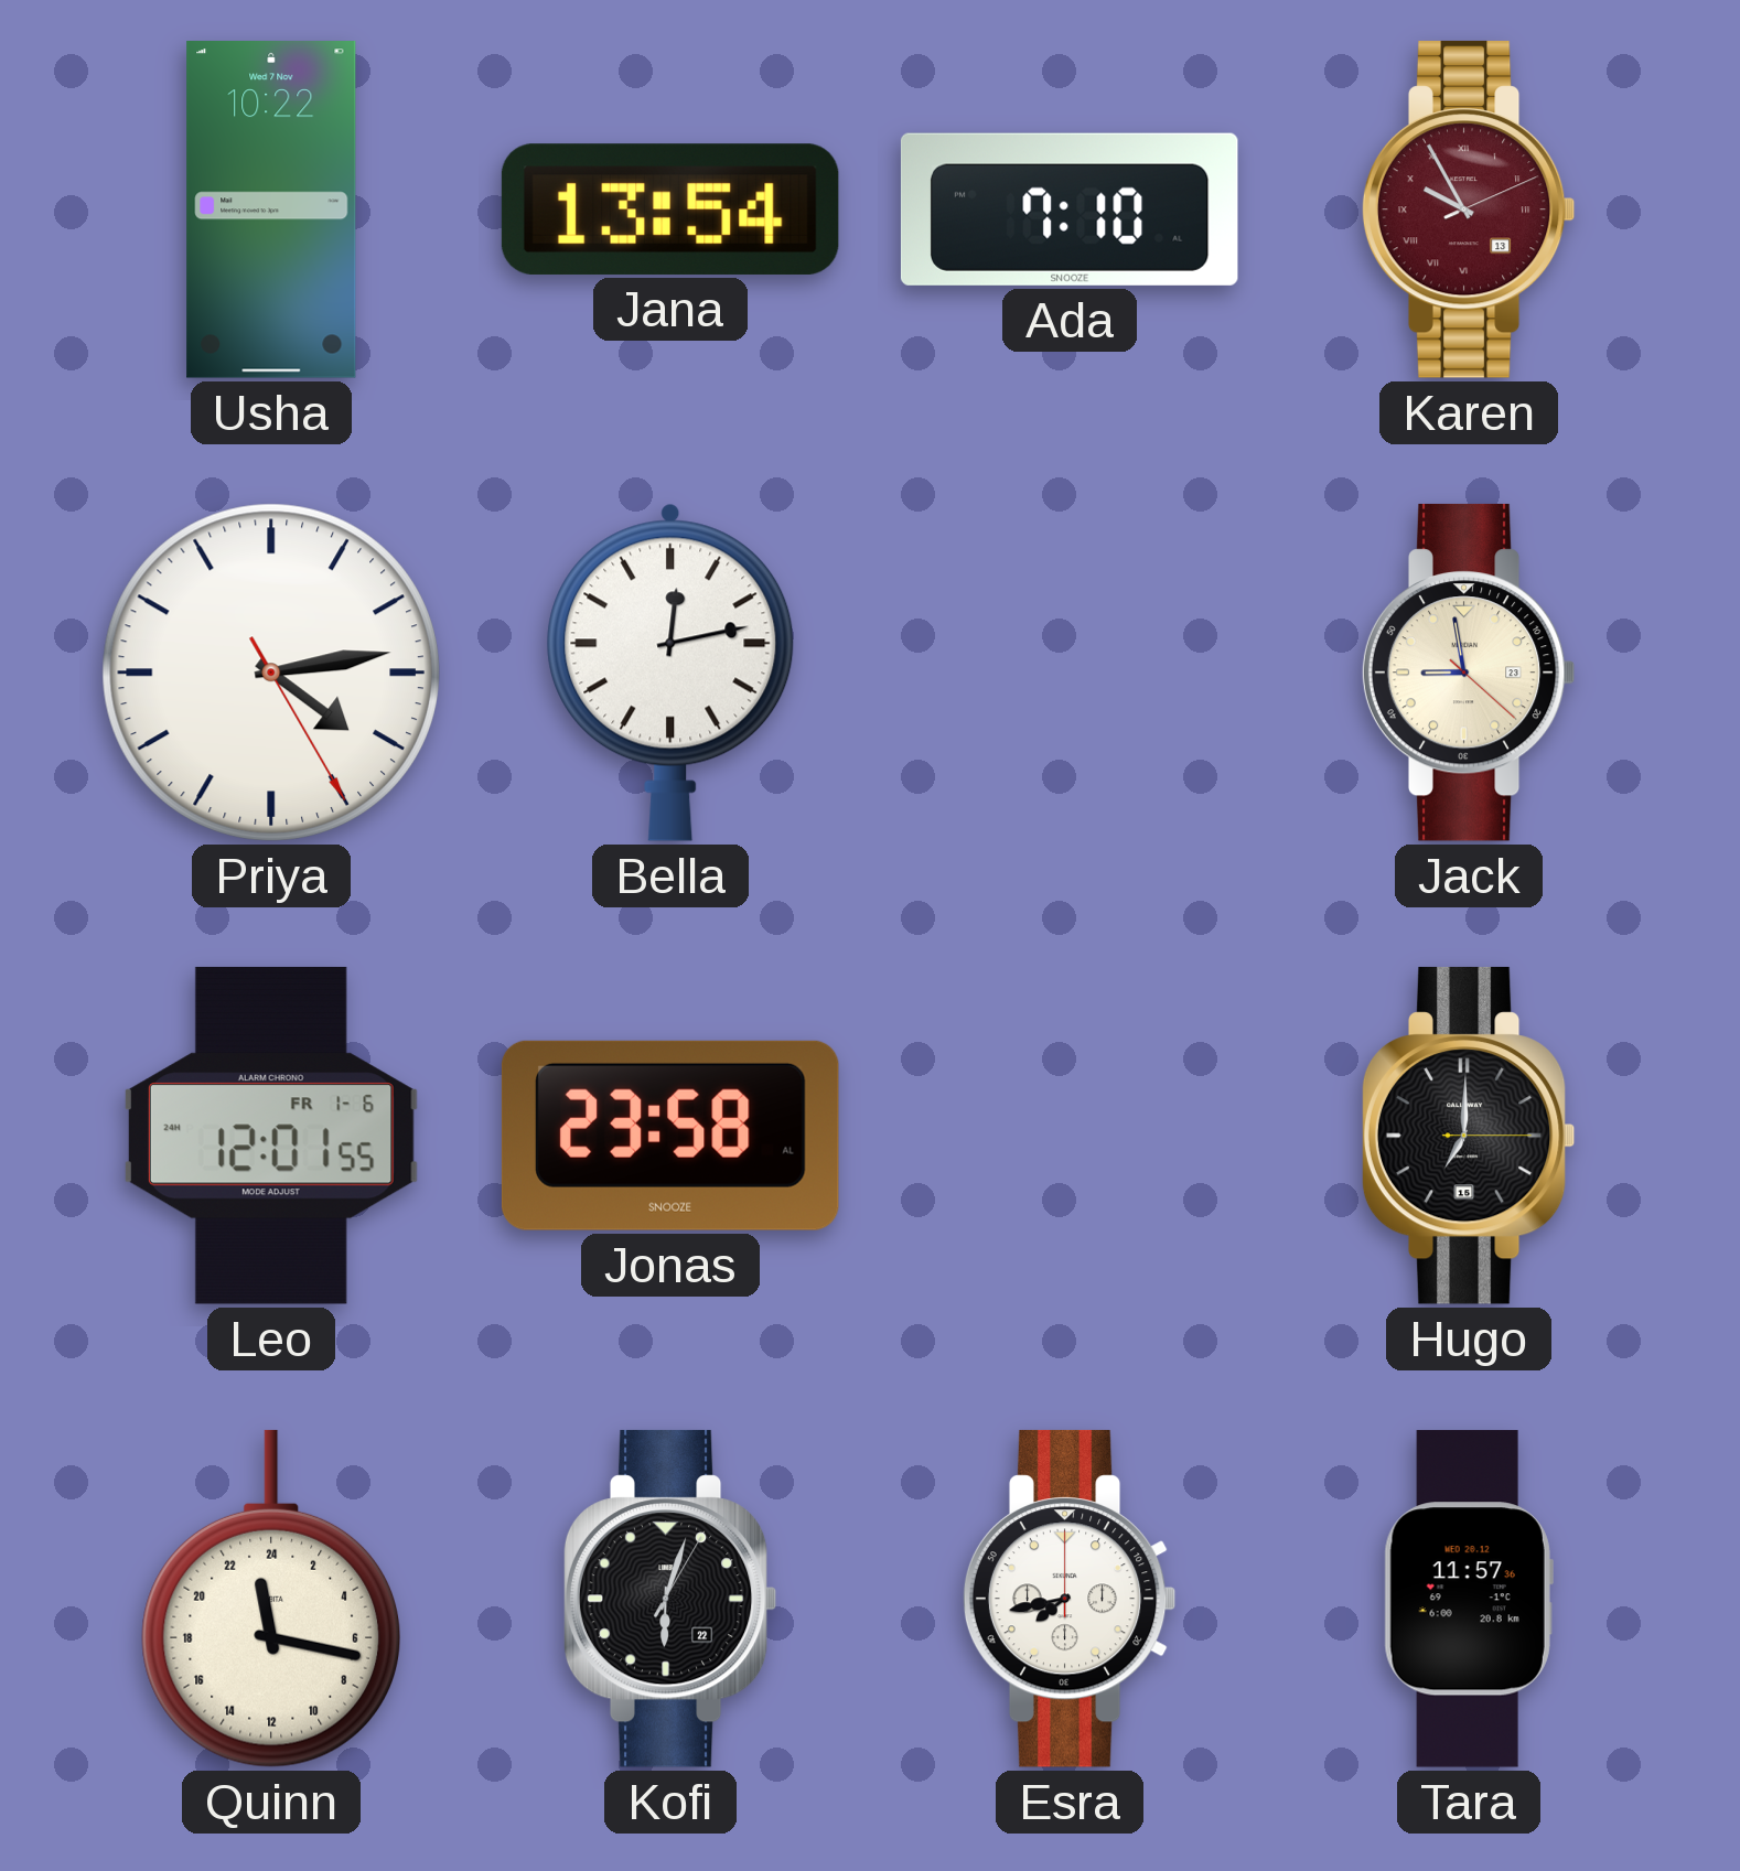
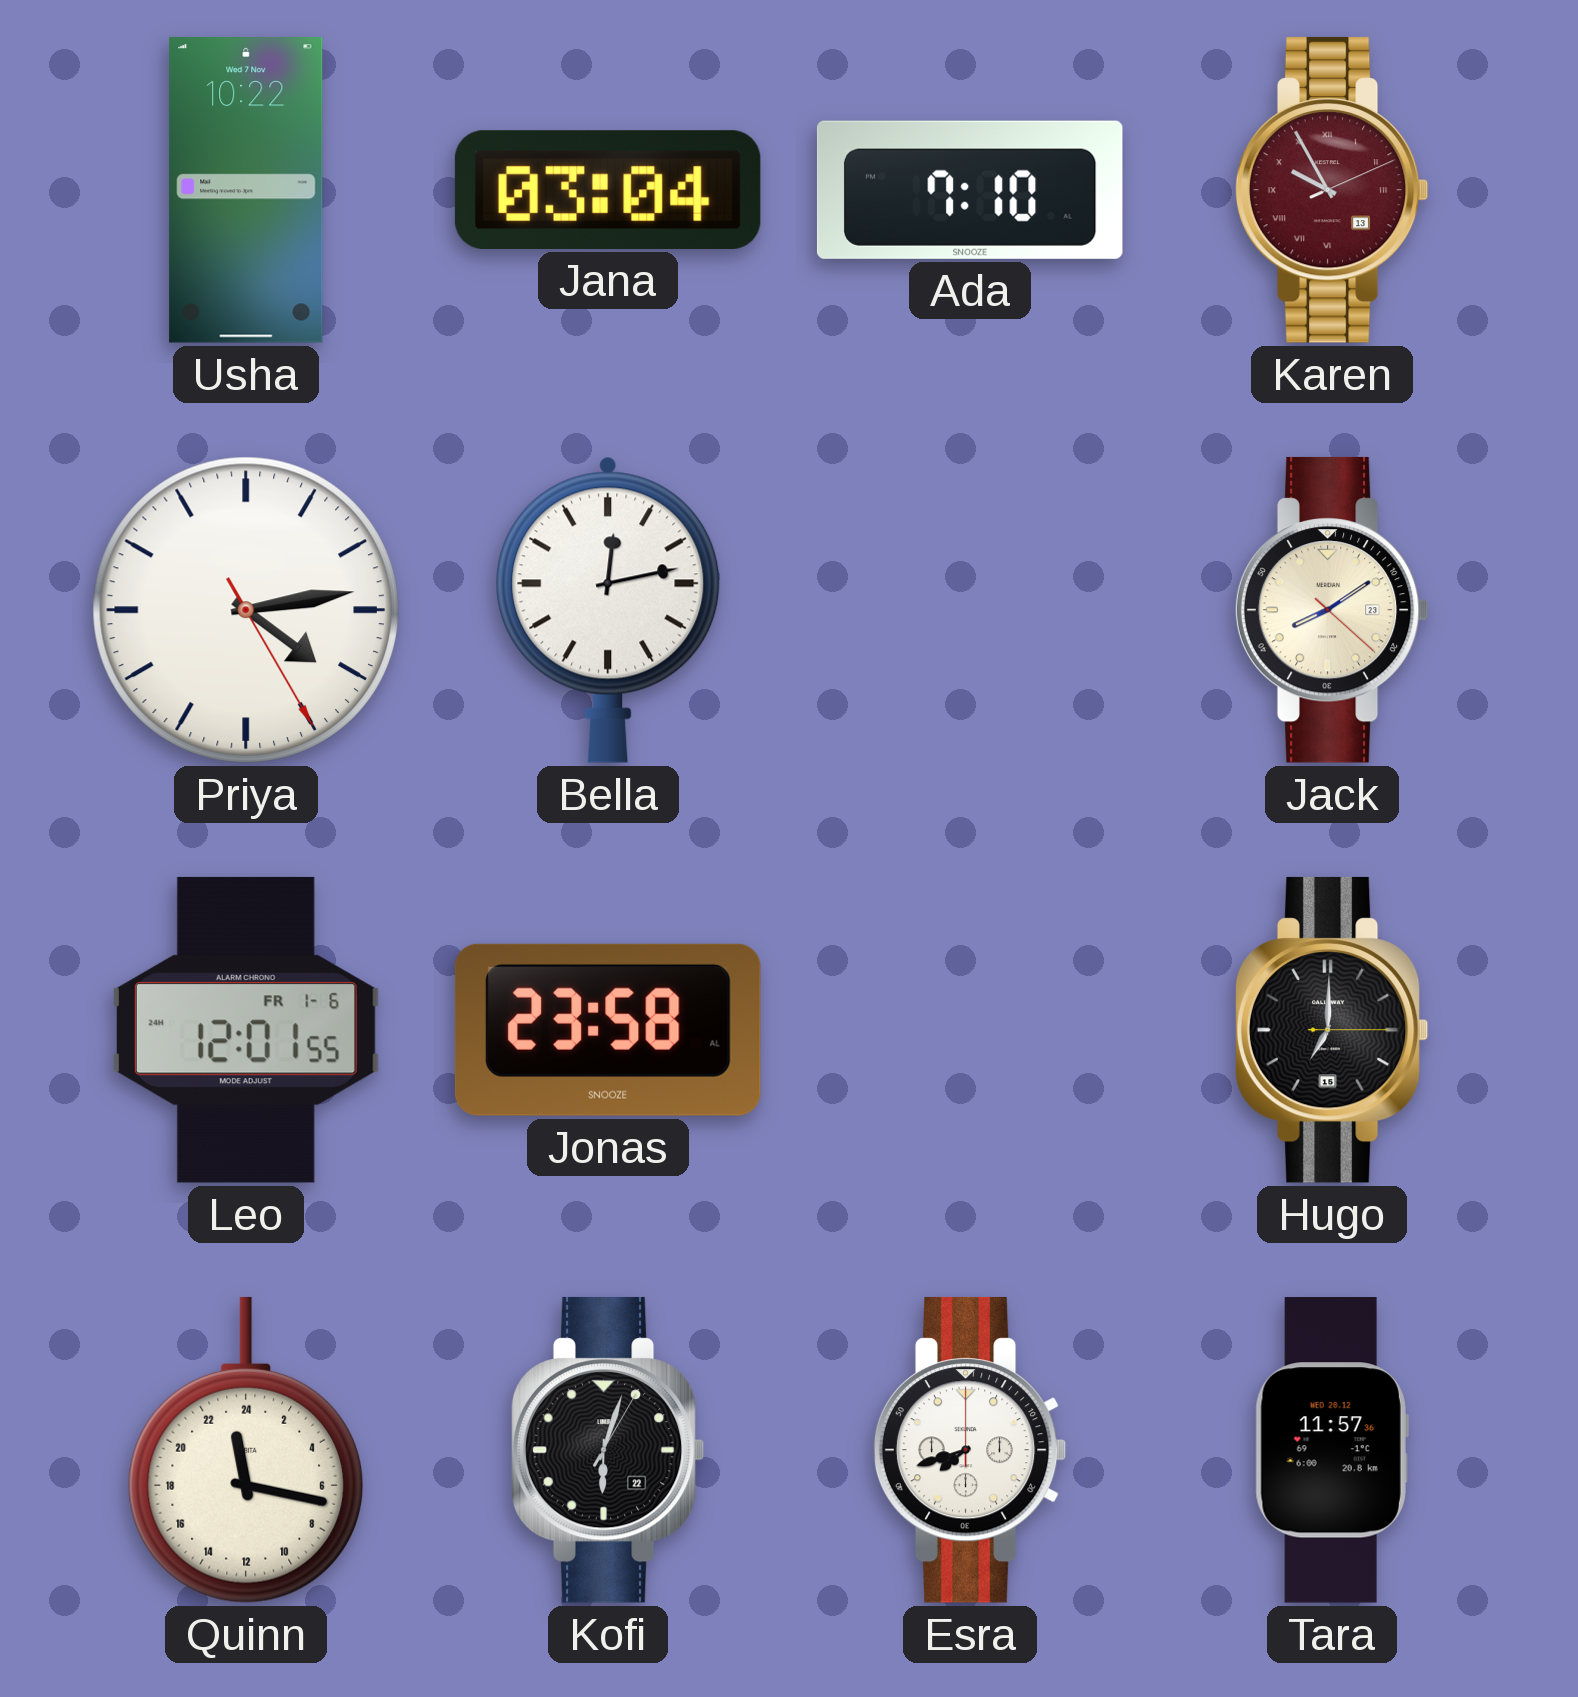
Jana: 13:54 -> 03:04
Jack: 8:58 -> 8:09
Esra: 7:43 -> 7:42
